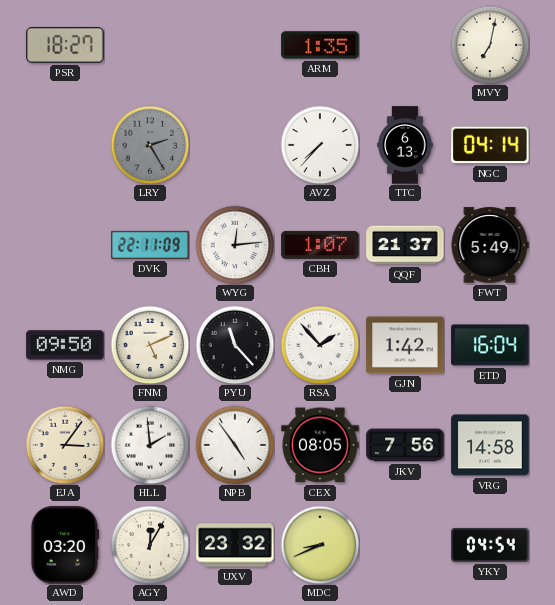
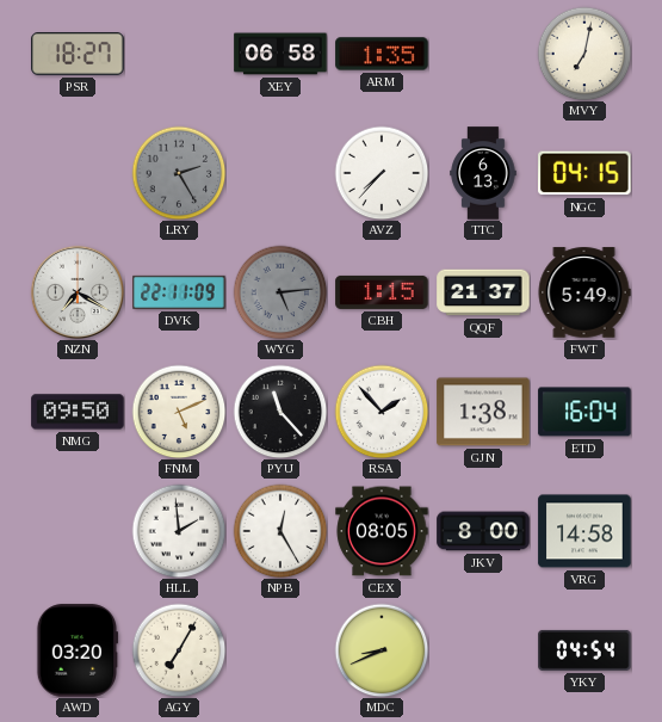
XEY: none -> 06:58
NGC: 04:14 -> 04:15
NZN: none -> 7:20
WYG: 12:14 -> 5:14
WYG dial: white -> grey
CBH: 1:07 -> 1:15
GJN: 1:42 -> 1:38
EJA: 3:06 -> none
NPB: 4:54 -> 12:25
JKV: 7:56 -> 8:00
AGY: 12:05 -> 7:05
UXV: 23:32 -> none
